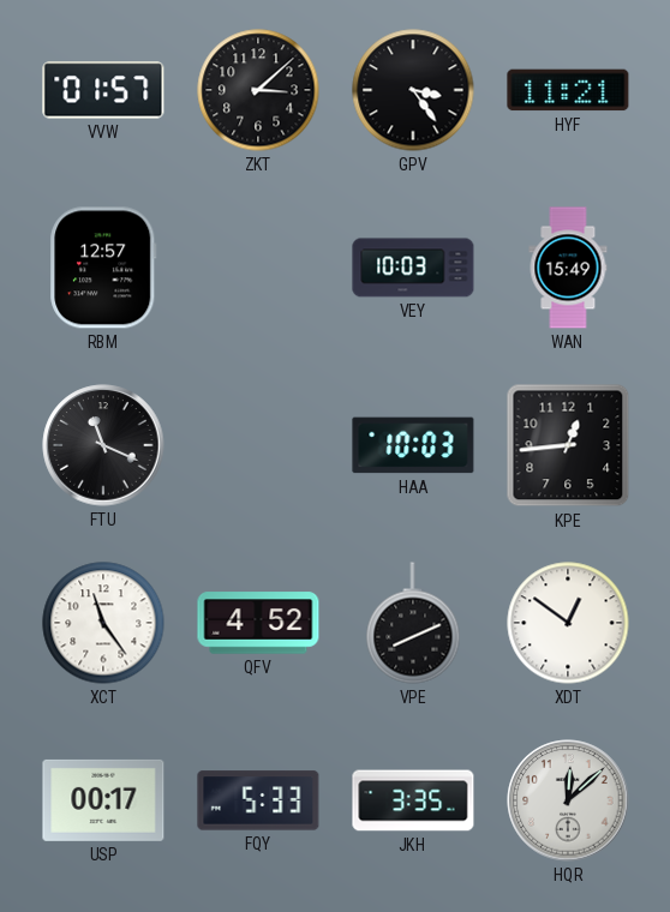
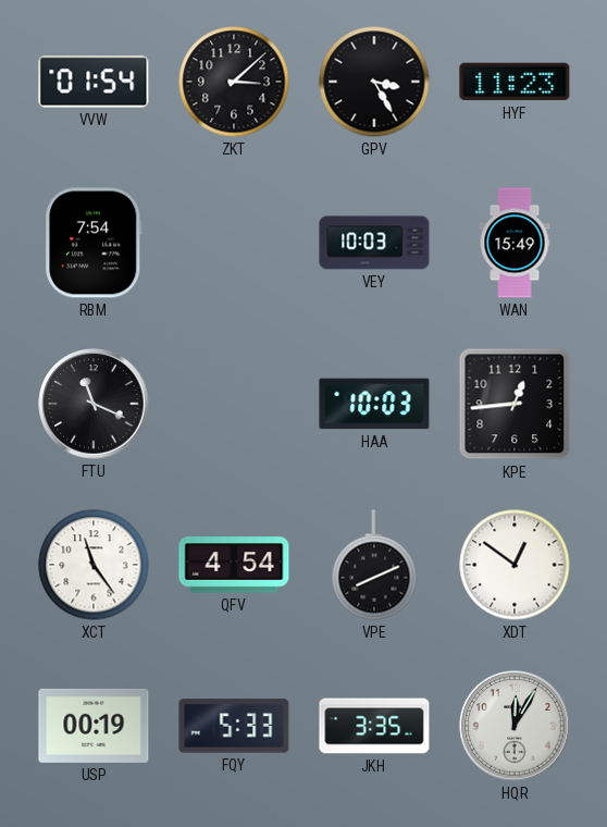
VVW: 01:57 -> 01:54
GPV: 3:24 -> 3:25
HYF: 11:21 -> 11:23
RBM: 12:57 -> 7:54
QFV: 4:52 -> 4:54
USP: 00:17 -> 00:19
HQR: 12:08 -> 12:05
